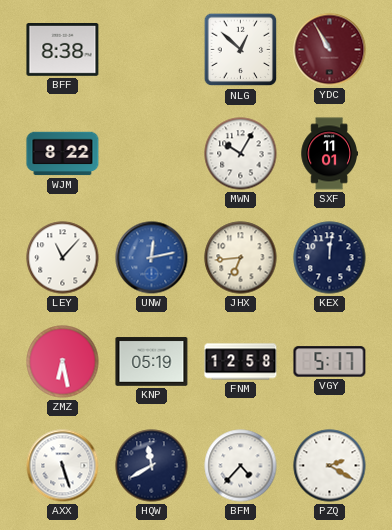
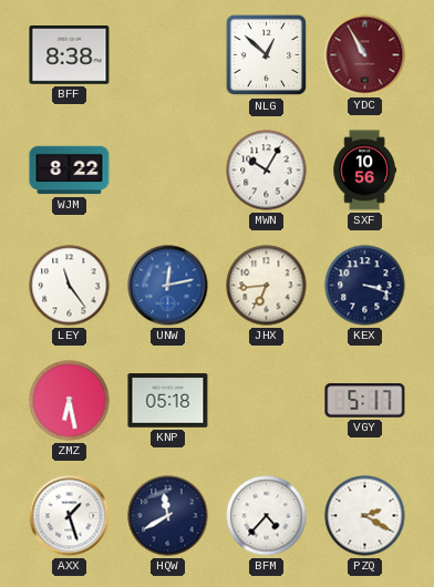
SXF: 11:01 -> 10:56
LEY: 11:07 -> 11:24
KEX: 12:01 -> 3:18
KNP: 05:19 -> 05:18
FNM: 12:58 -> none
AXX: 5:27 -> 1:27
